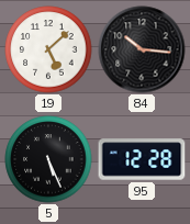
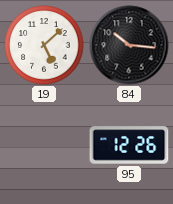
5: 5:26 -> none
95: 12:28 -> 12:26
